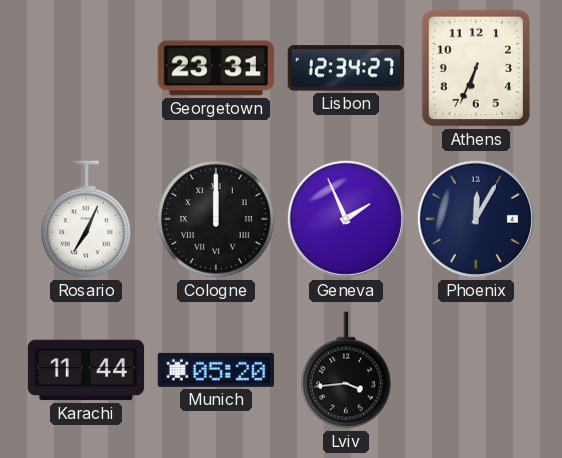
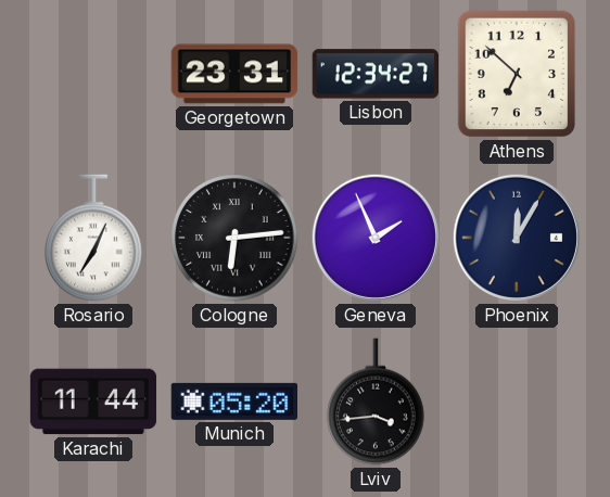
Athens: 6:34 -> 6:52
Cologne: 12:00 -> 6:14
